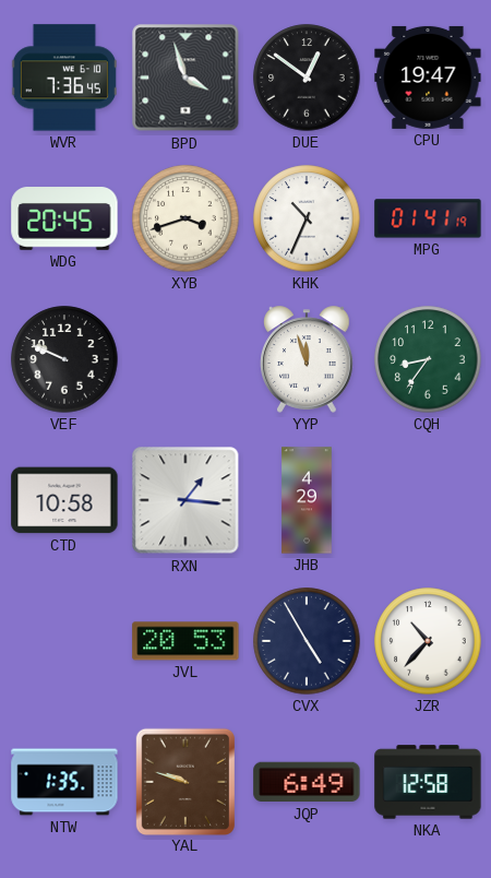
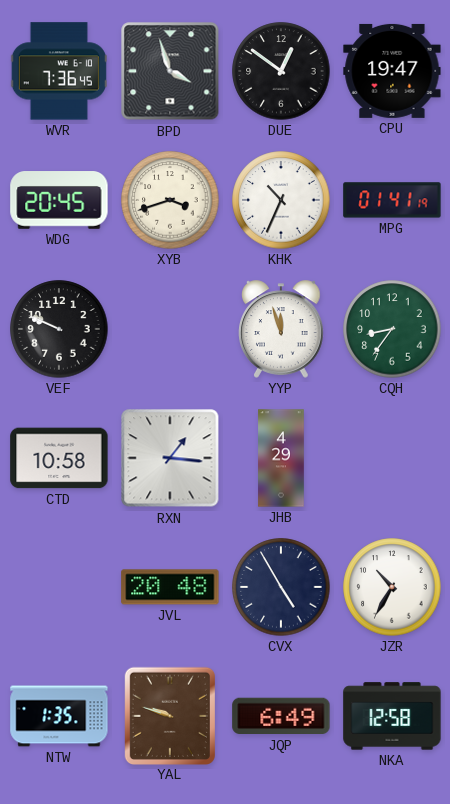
JVL: 20:53 -> 20:48
JZR: 10:37 -> 10:35
